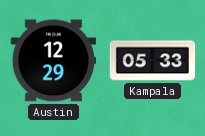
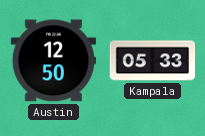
Austin: 12:29 -> 12:50
